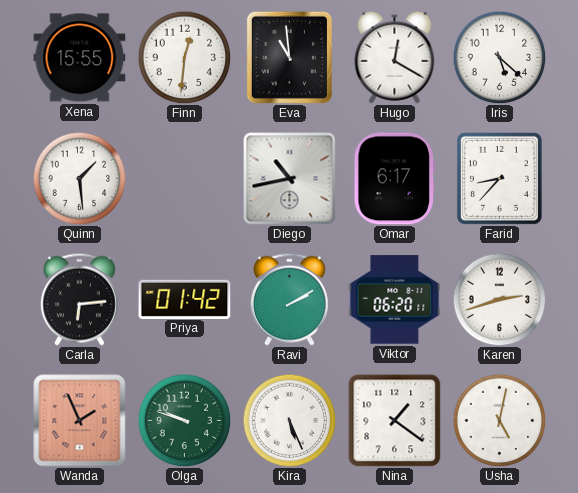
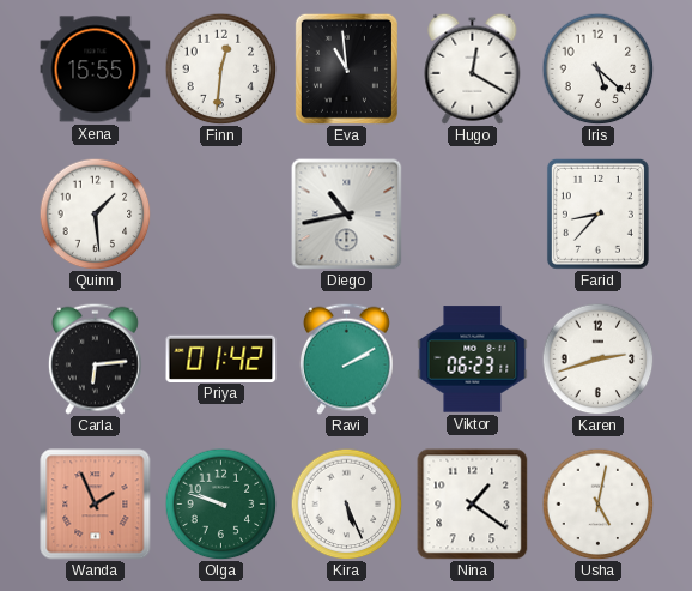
Omar: 6:17 -> none
Viktor: 06:20 -> 06:23
